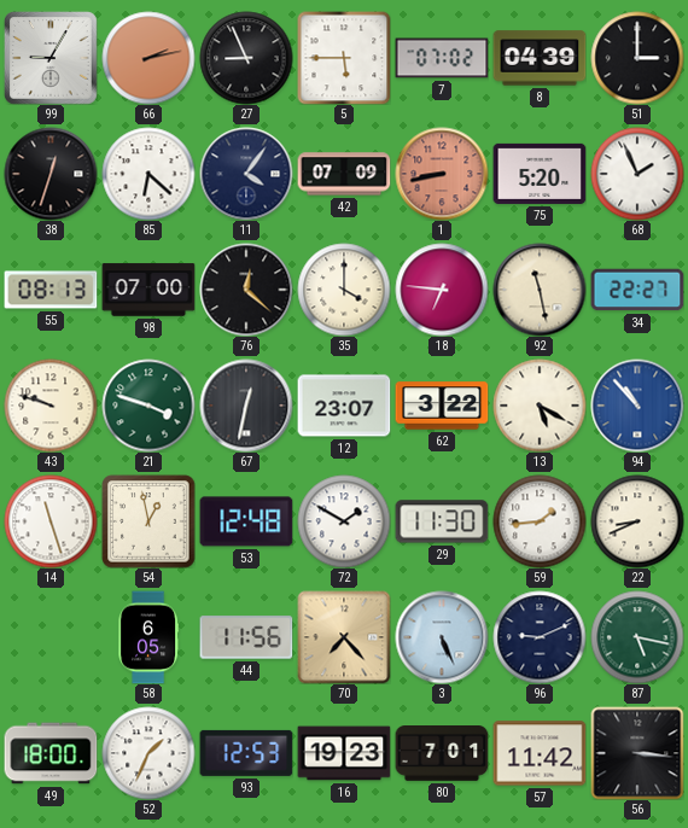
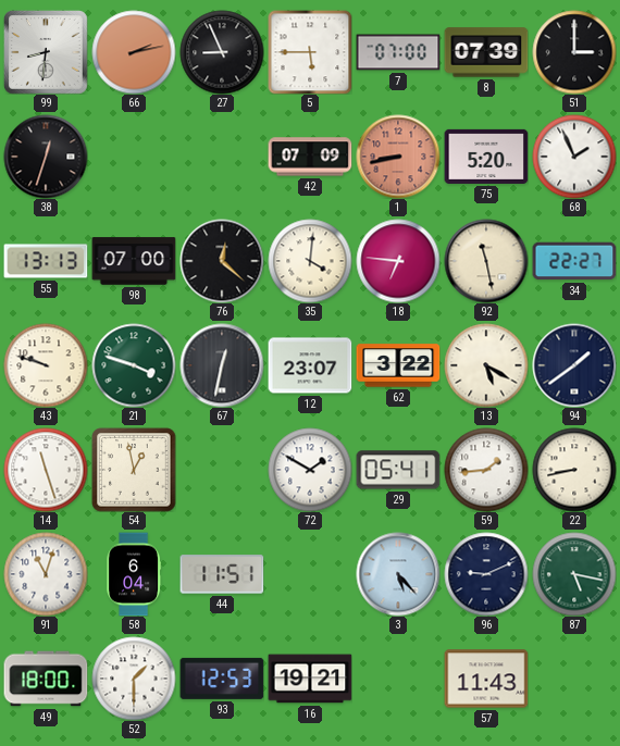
99: 9:05 -> 8:31
7: 07:02 -> 07:00
8: 04:39 -> 07:39
85: 6:22 -> none
11: 4:06 -> none
55: 08:13 -> 13:13
35: 4:00 -> 4:01
94: 10:53 -> 1:39
94 dial: blue -> navy
53: 12:48 -> none
29: 11:30 -> 05:41
22: 8:41 -> 8:43
91: none -> 11:03
58: 6:05 -> 6:04
44: 11:56 -> 11:51
70: 7:23 -> none
3: 5:26 -> 5:23
52: 1:34 -> 1:30
16: 19:23 -> 19:21
80: 7:01 -> none
57: 11:42 -> 11:43
56: 3:16 -> none
